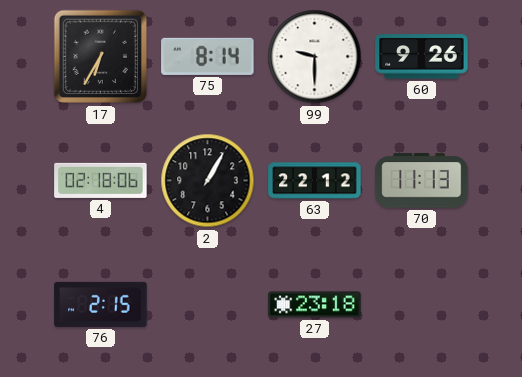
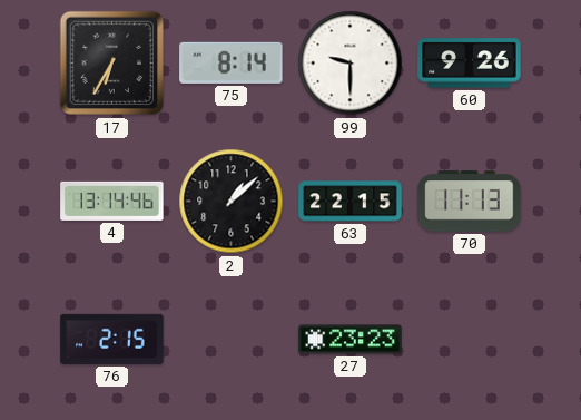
4: 02:18 -> 13:14
2: 1:05 -> 1:08
63: 22:12 -> 22:15
27: 23:18 -> 23:23
